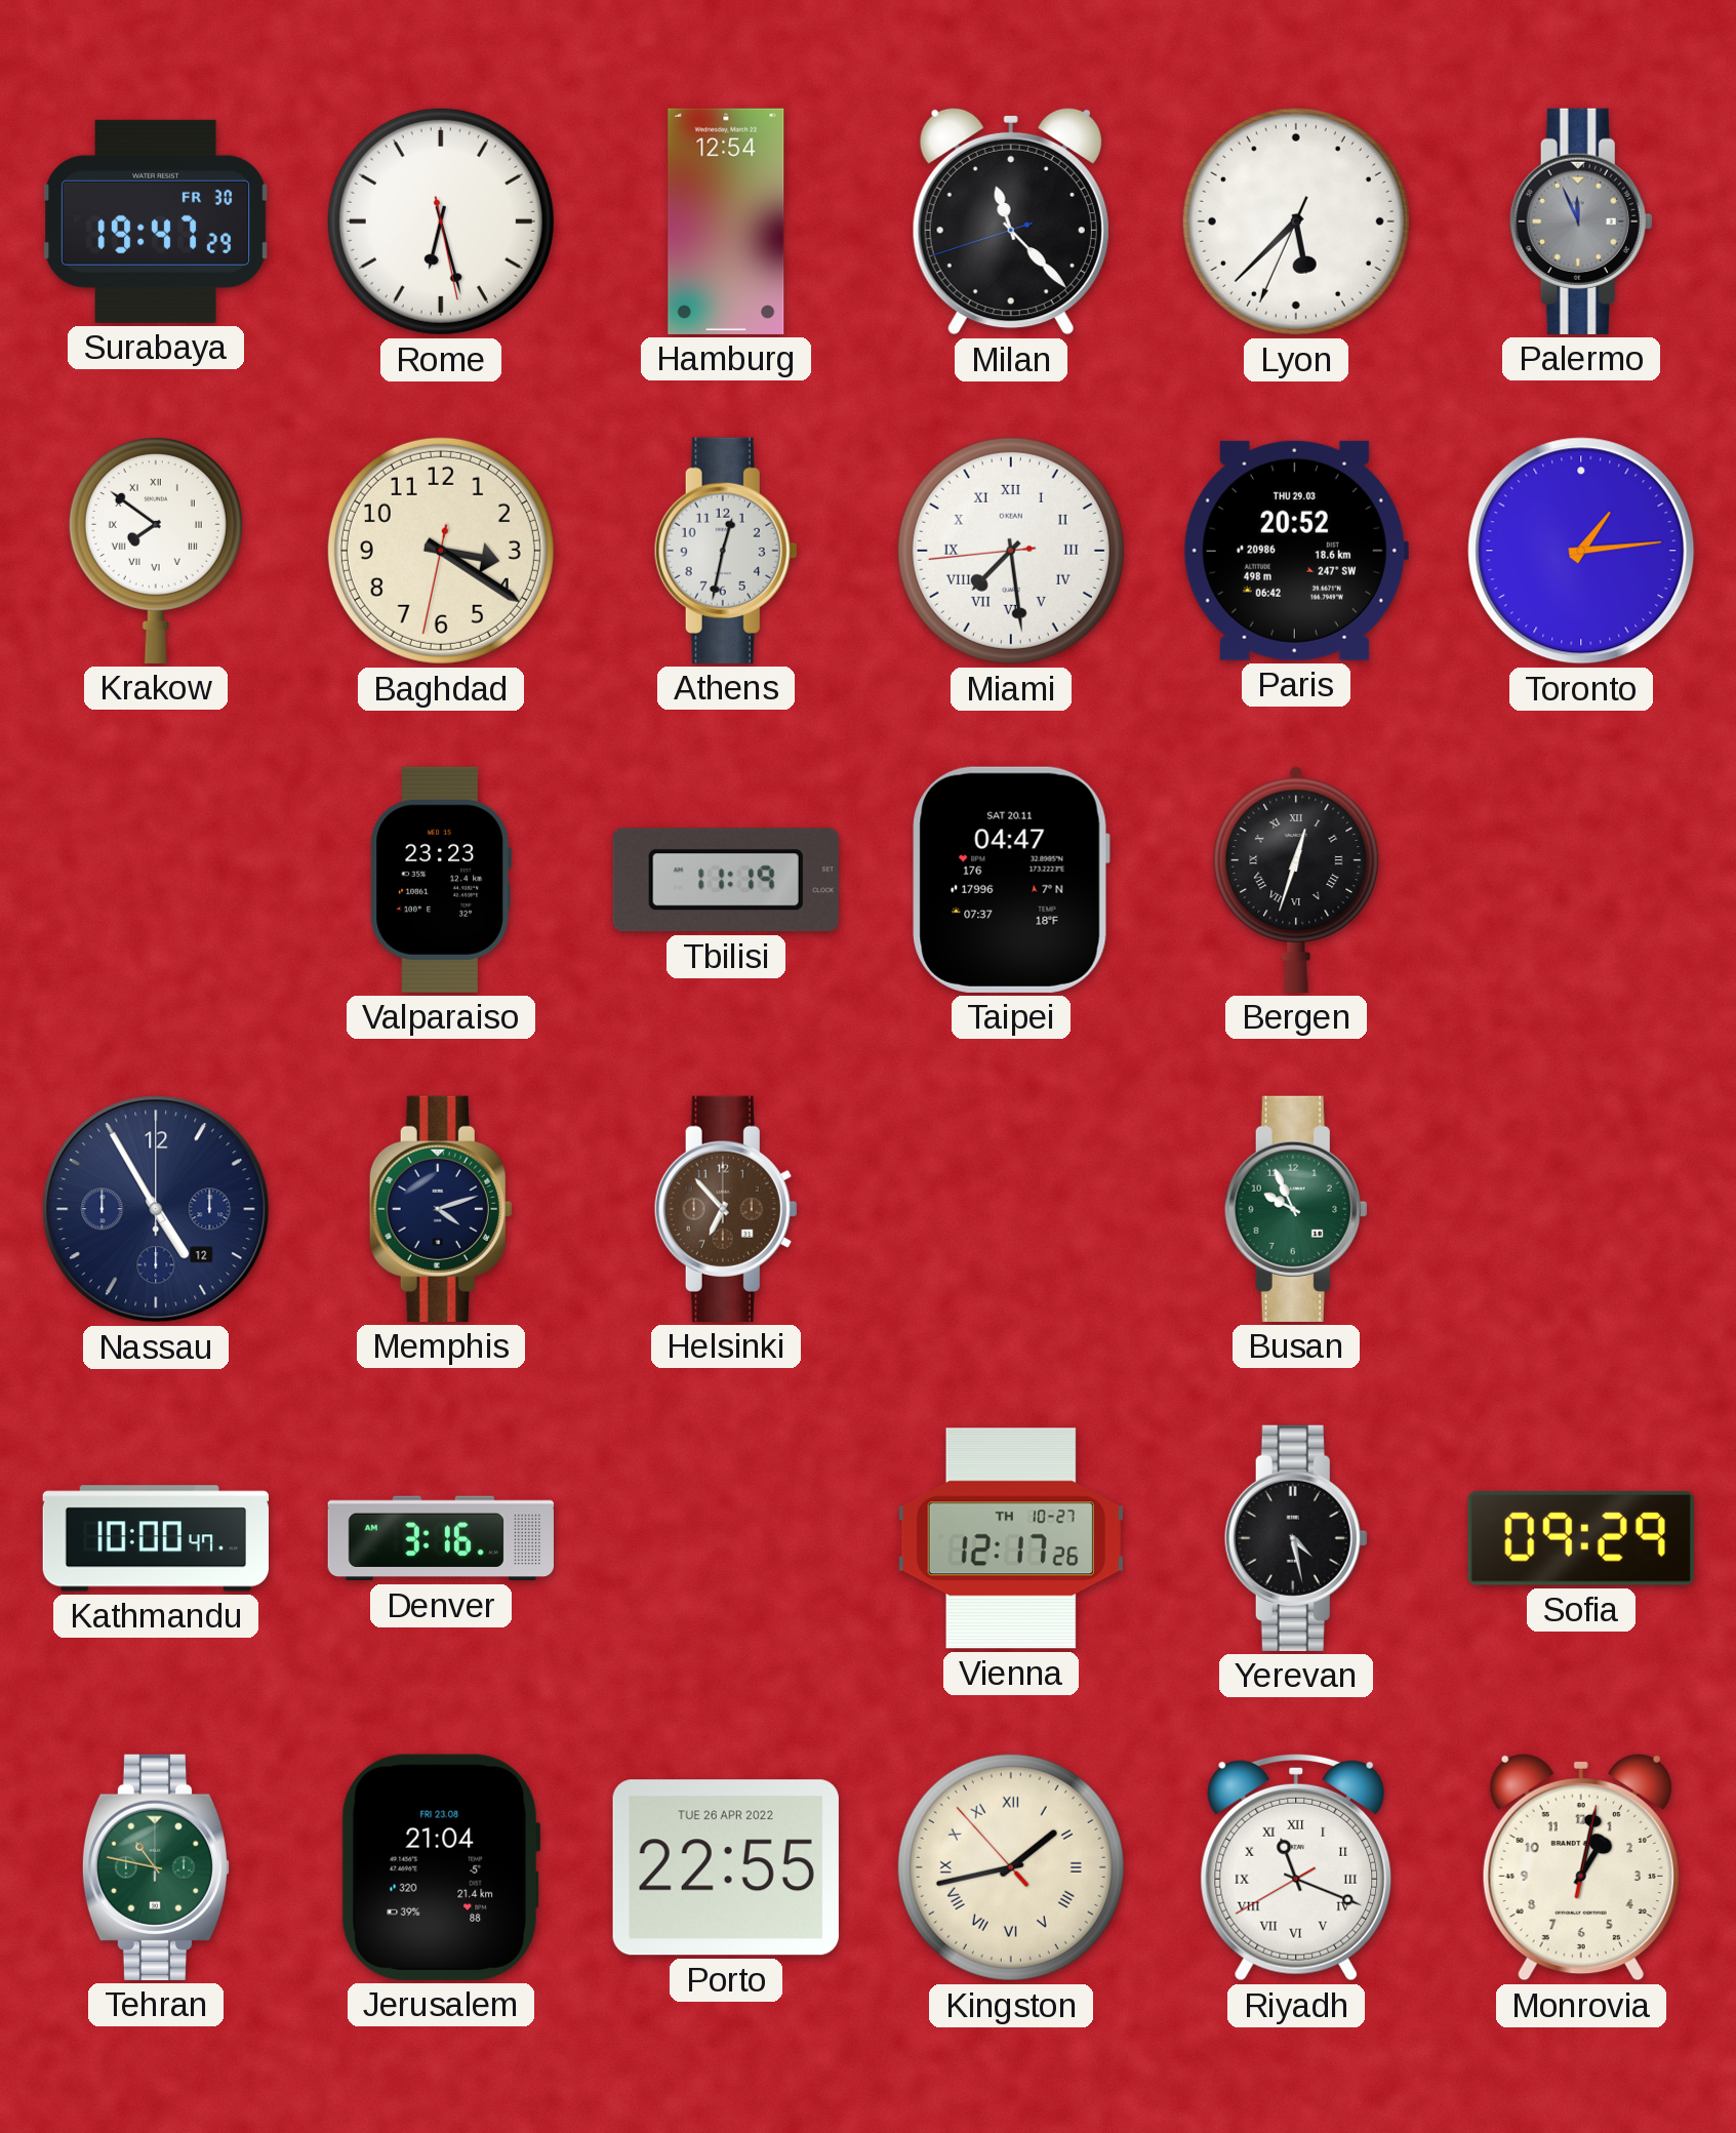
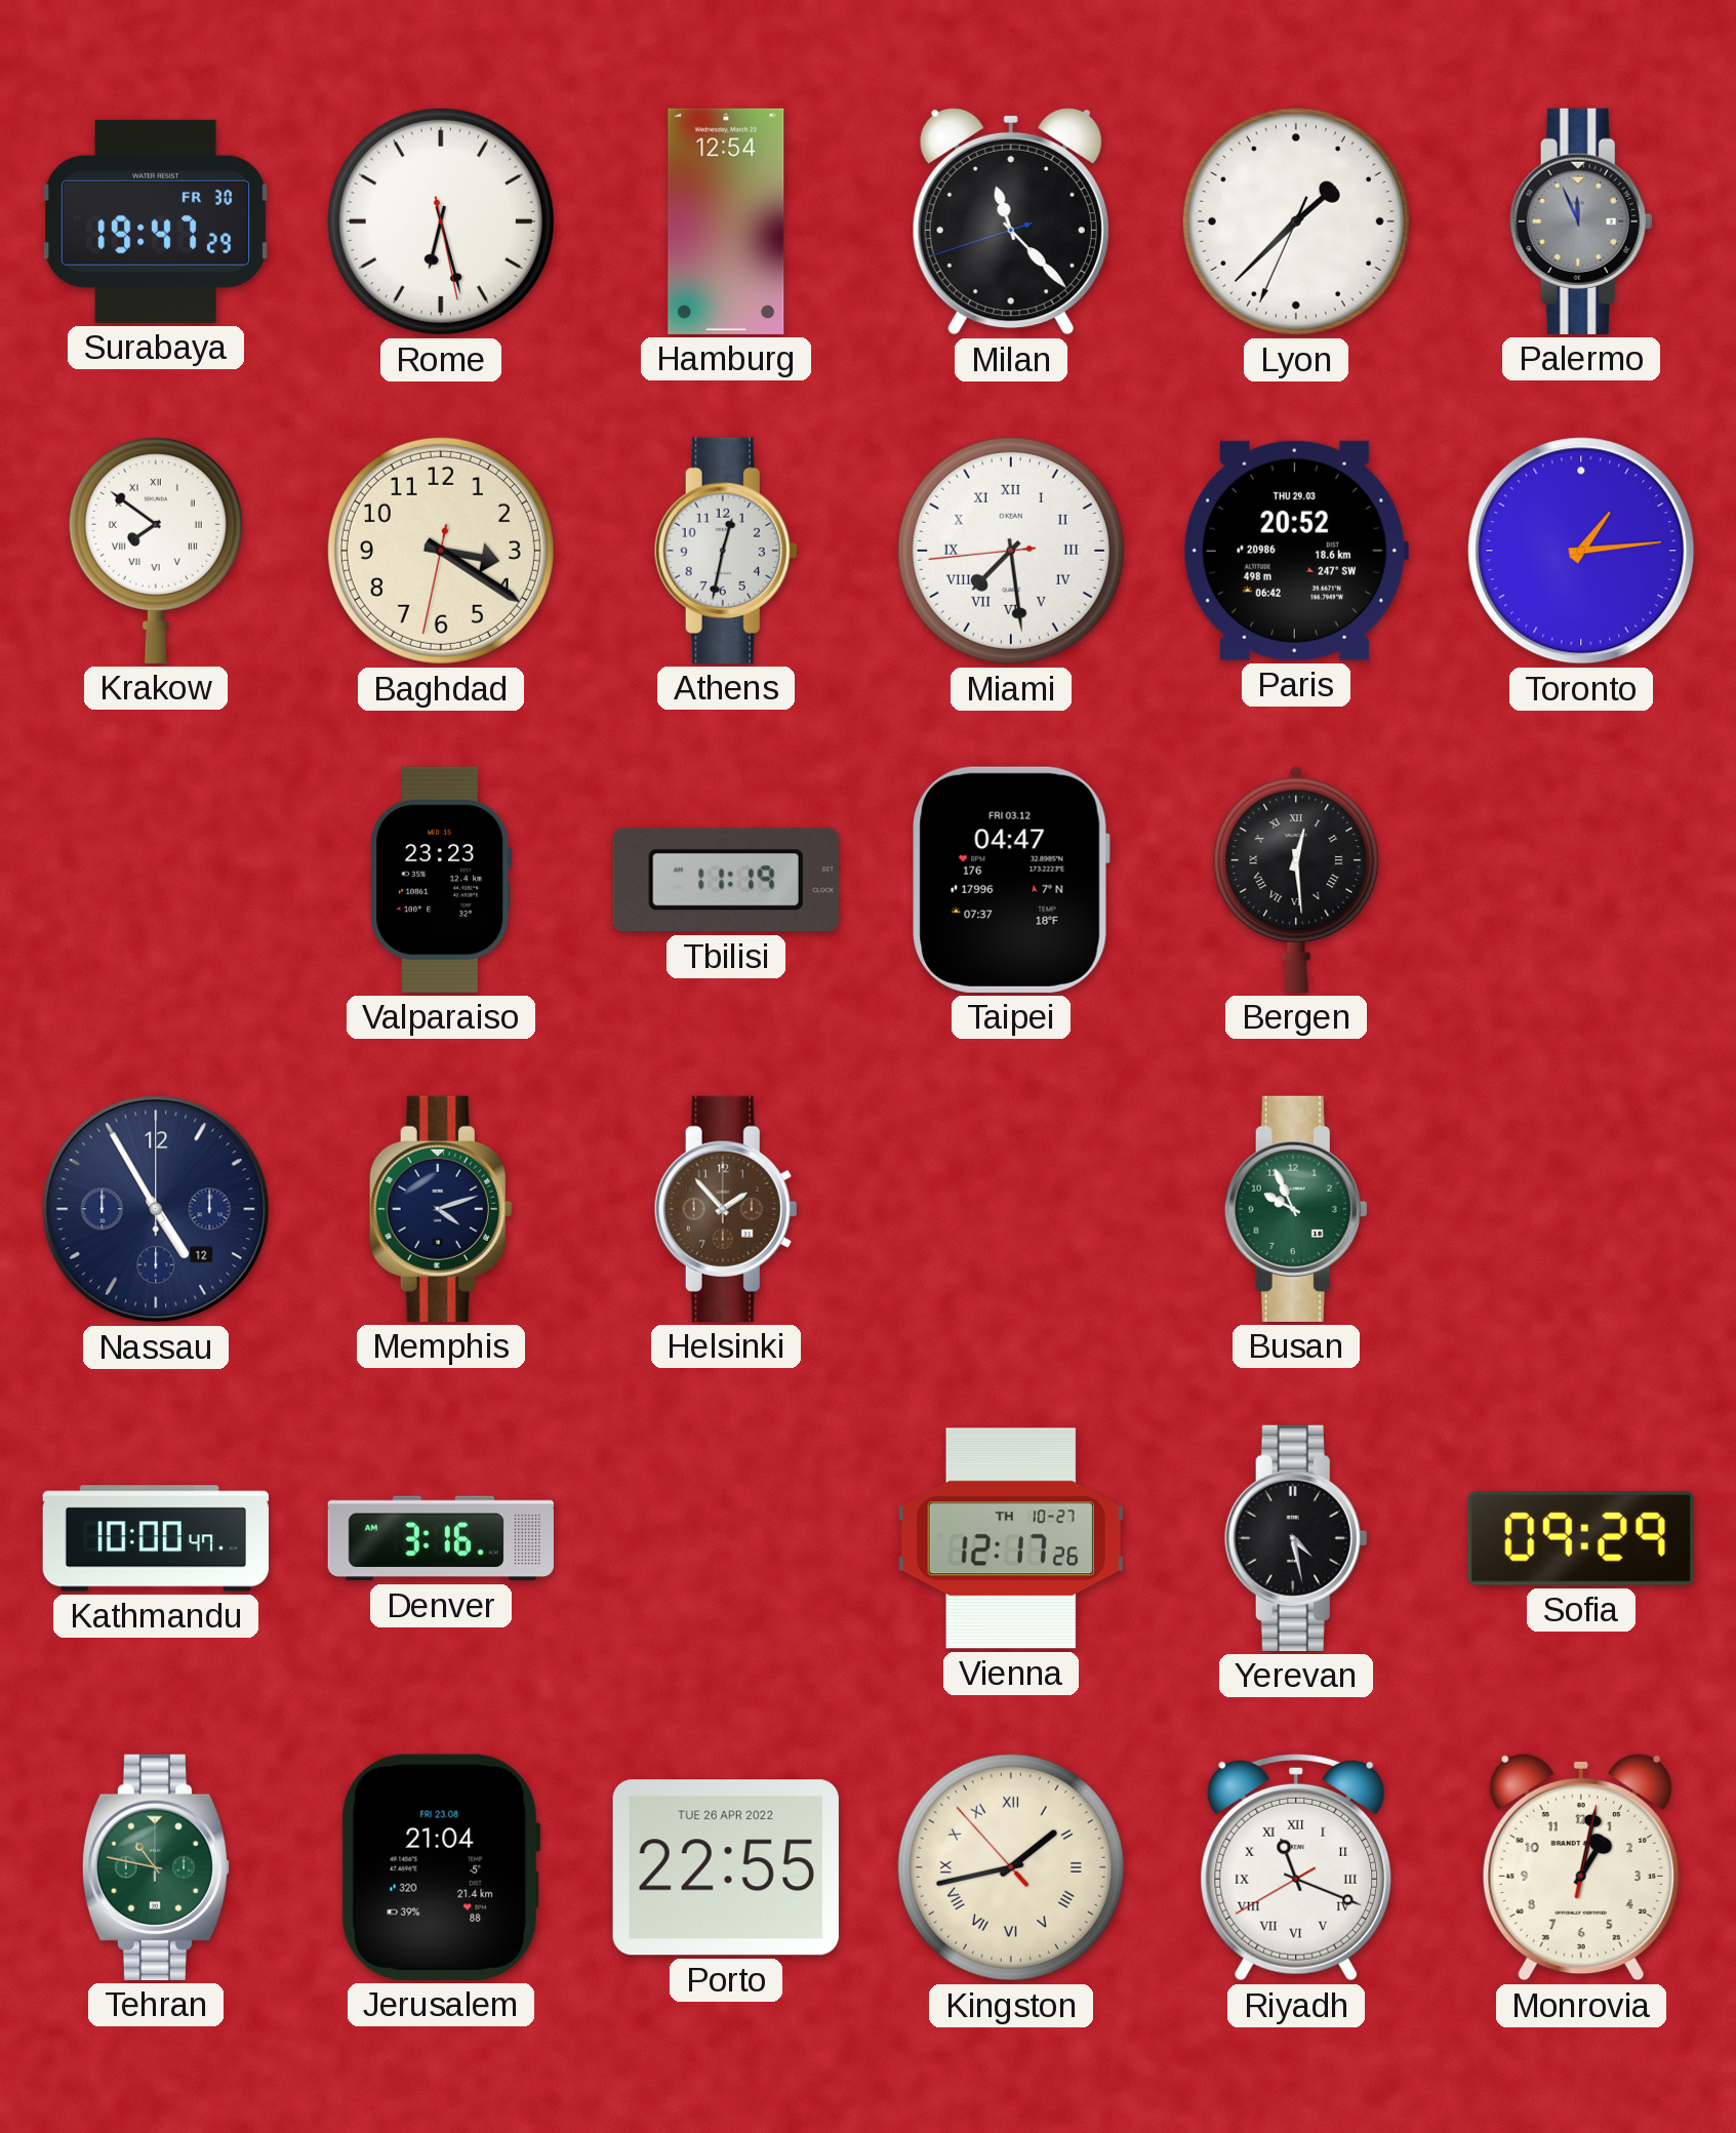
Lyon: 5:37 -> 1:37
Taipei date: SAT 20.11 -> FRI 03.12
Bergen: 12:33 -> 12:29
Helsinki: 6:53 -> 1:53
